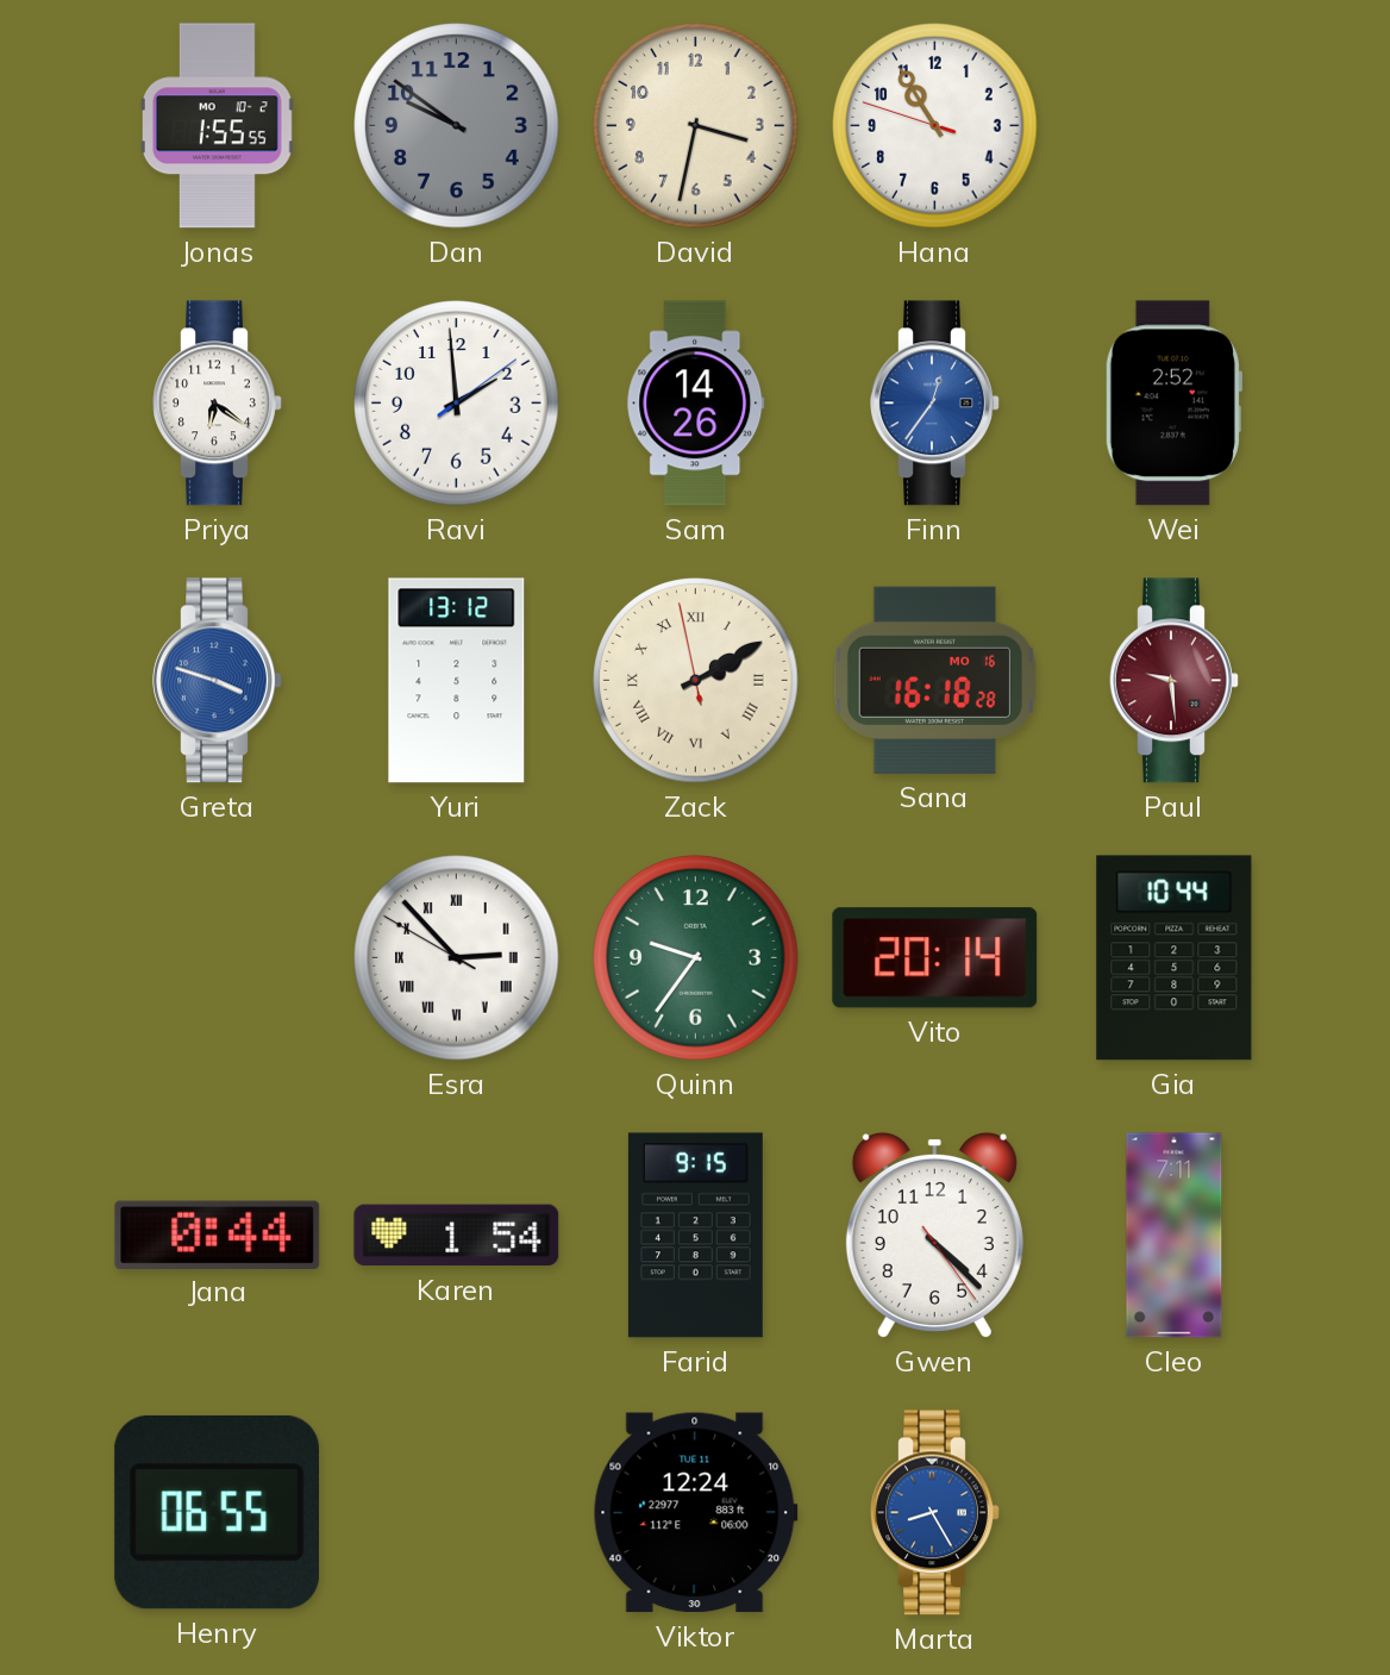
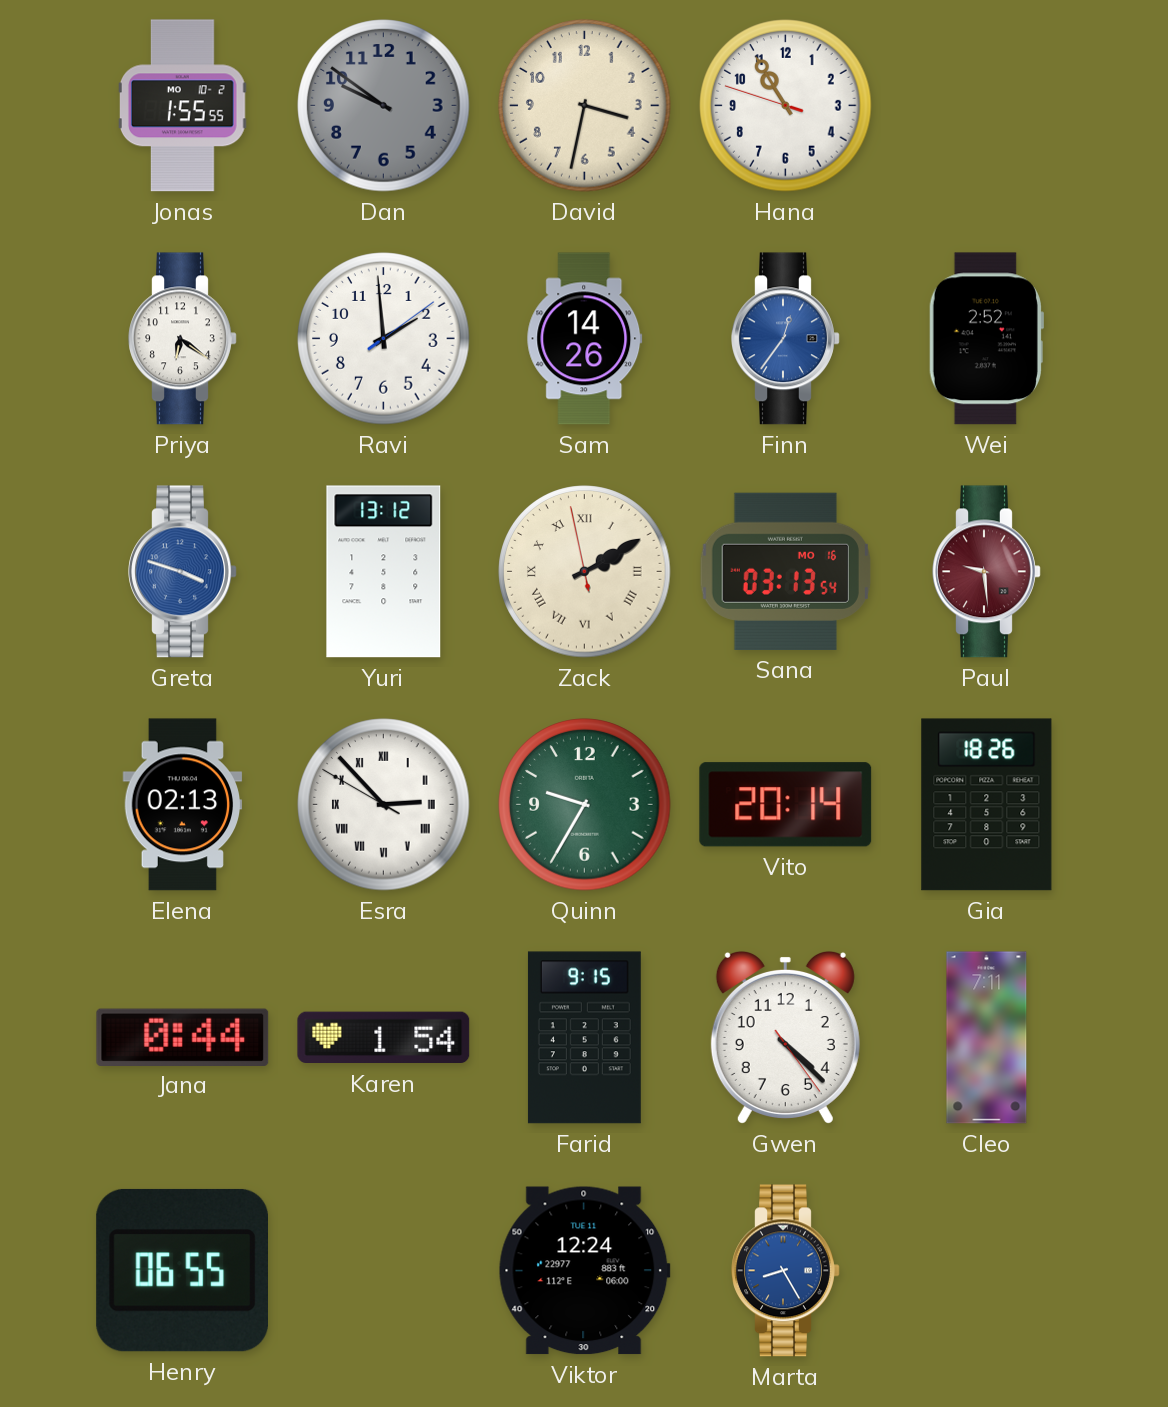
Sana: 16:18 -> 03:13
Elena: none -> 02:13
Quinn: 9:36 -> 9:35
Gia: 10:44 -> 18:26
